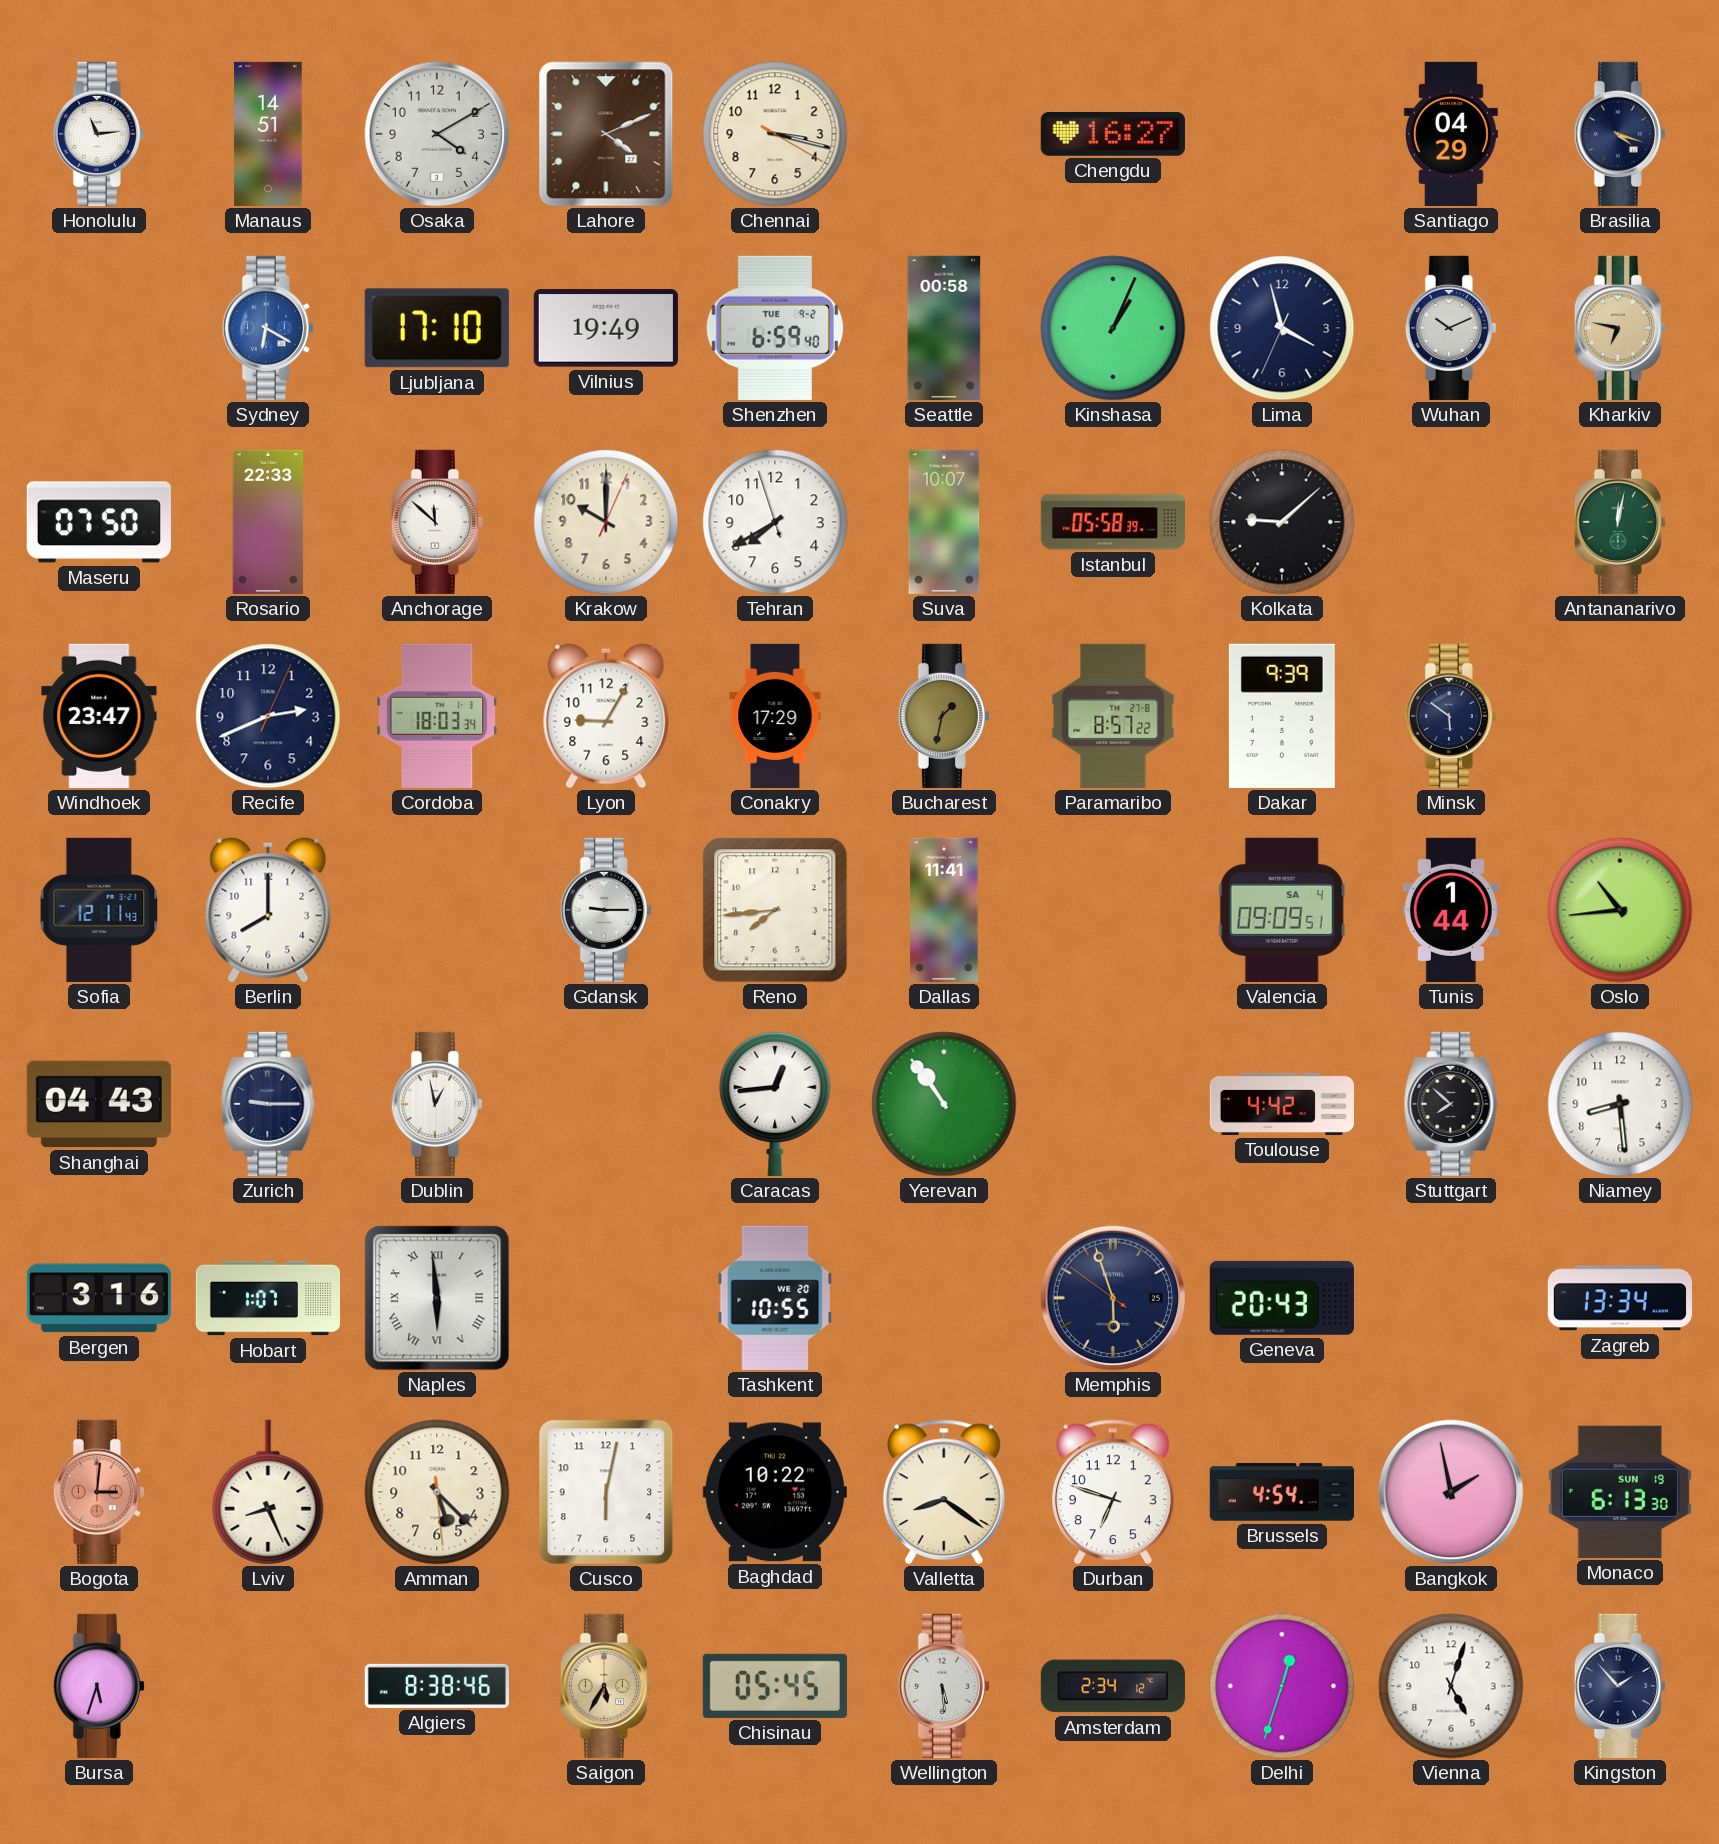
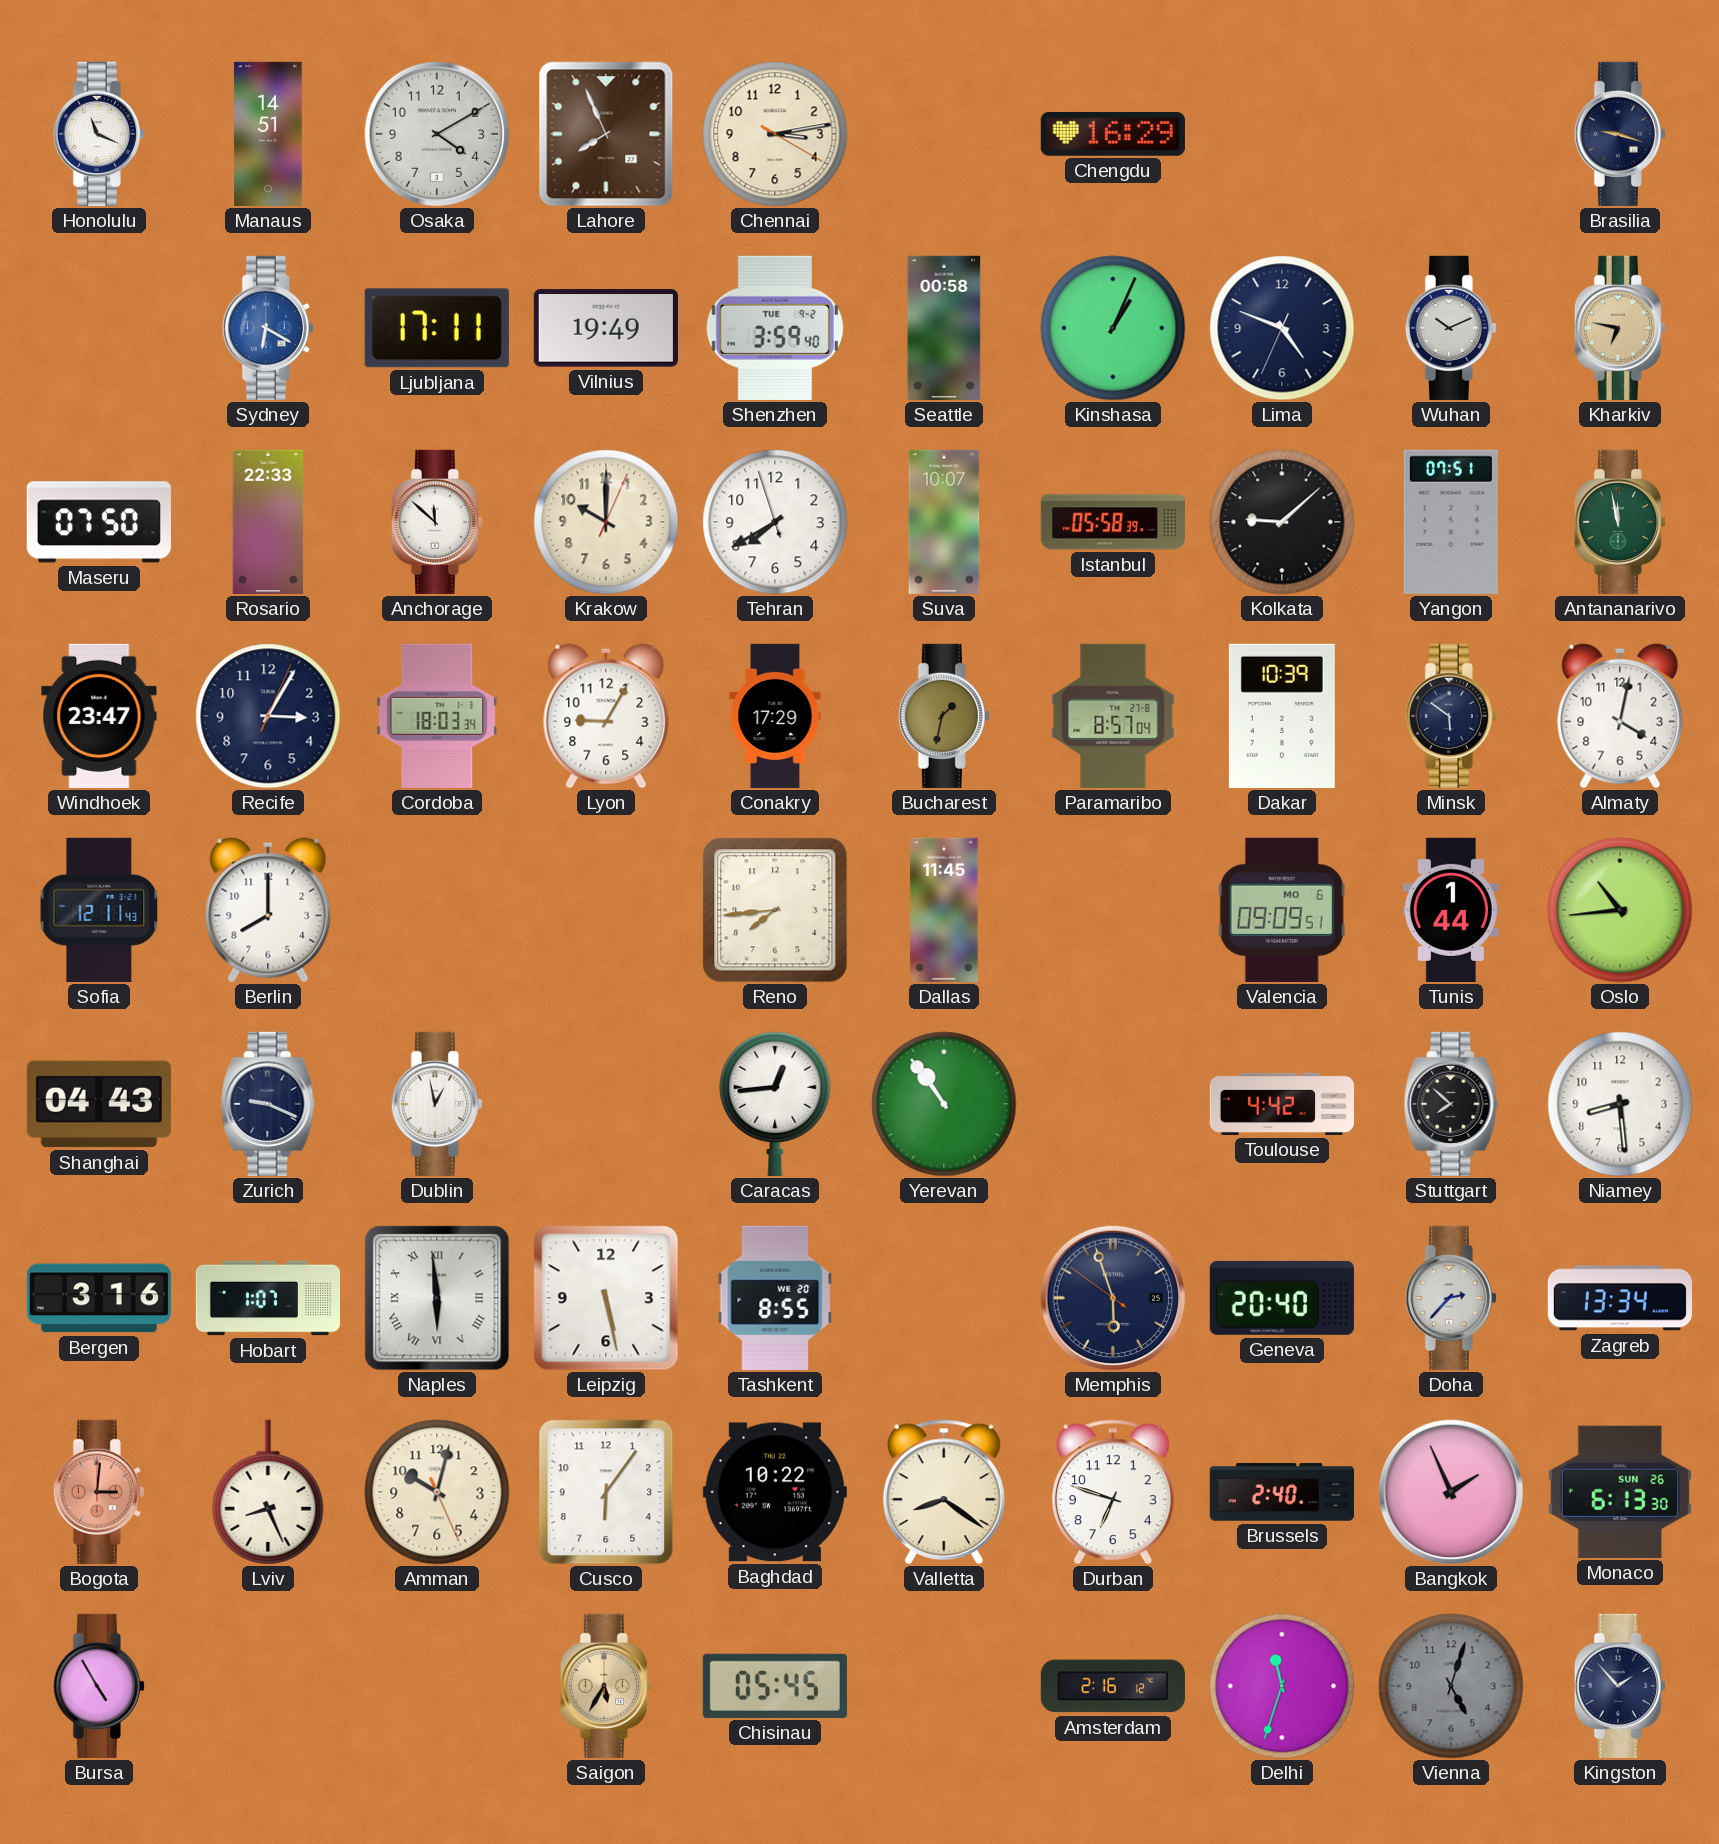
Honolulu: 11:14 -> 11:19
Lahore: 4:11 -> 7:56
Chennai: 3:17 -> 3:13
Chengdu: 16:27 -> 16:29
Santiago: 04:29 -> none
Brasilia: 4:18 -> 9:18
Ljubljana: 17:10 -> 17:11
Shenzhen: 6:59 -> 3:59
Lima: 3:57 -> 4:48
Yangon: none -> 07:51
Antananarivo: 12:02 -> 11:58
Recife: 2:41 -> 3:05
Paramaribo: 8:57:22 -> 8:57:04
Dakar: 9:39 -> 10:39
Almaty: none -> 4:02
Gdansk: 9:15 -> none
Dallas: 11:41 -> 11:45
Valencia date: SA 4 -> MO 6
Zurich: 9:15 -> 9:19
Leipzig: none -> 5:28
Tashkent: 10:55 -> 8:55
Geneva: 20:43 -> 20:40
Doha: none -> 2:37
Amman: 5:22 -> 10:02
Cusco: 6:02 -> 6:06
Brussels: 4:54 -> 2:40
Bangkok: 1:58 -> 1:56
Monaco date: SUN 19 -> SUN 26
Bursa: 5:33 -> 4:55
Algiers: 8:38 -> none
Wellington: 5:29 -> none
Amsterdam: 2:34 -> 2:16
Delhi: 12:33 -> 11:33
Vienna dial: white -> grey
